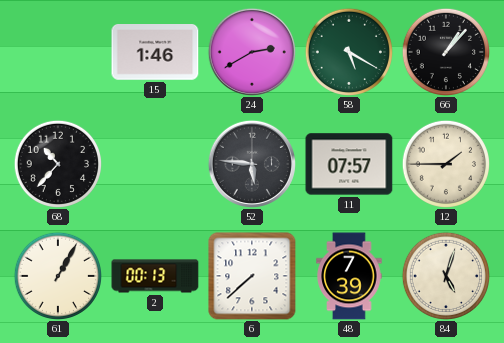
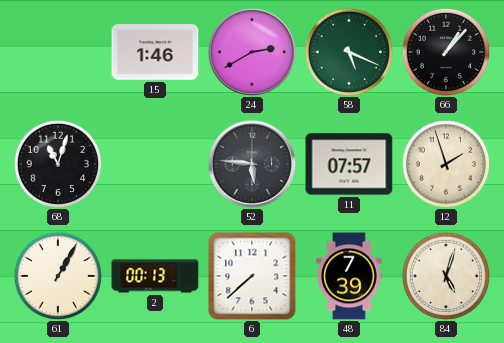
58: 5:20 -> 5:19
68: 10:37 -> 11:03
12: 1:45 -> 1:57
